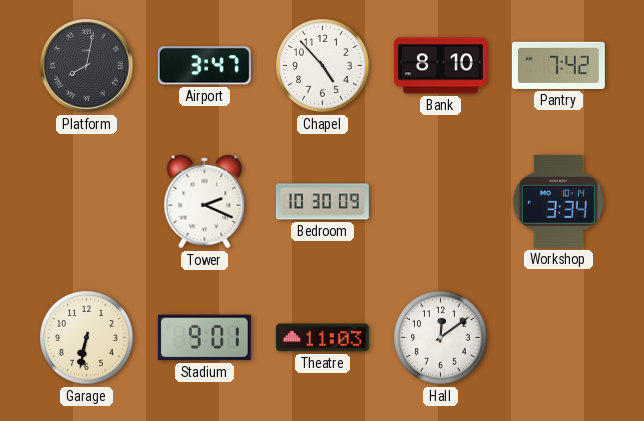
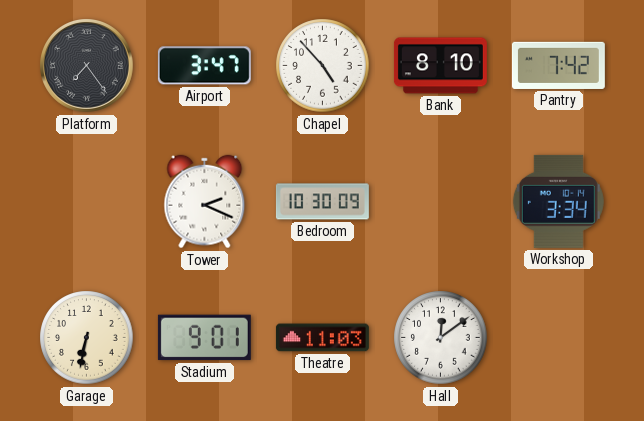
Platform: 8:02 -> 7:24
